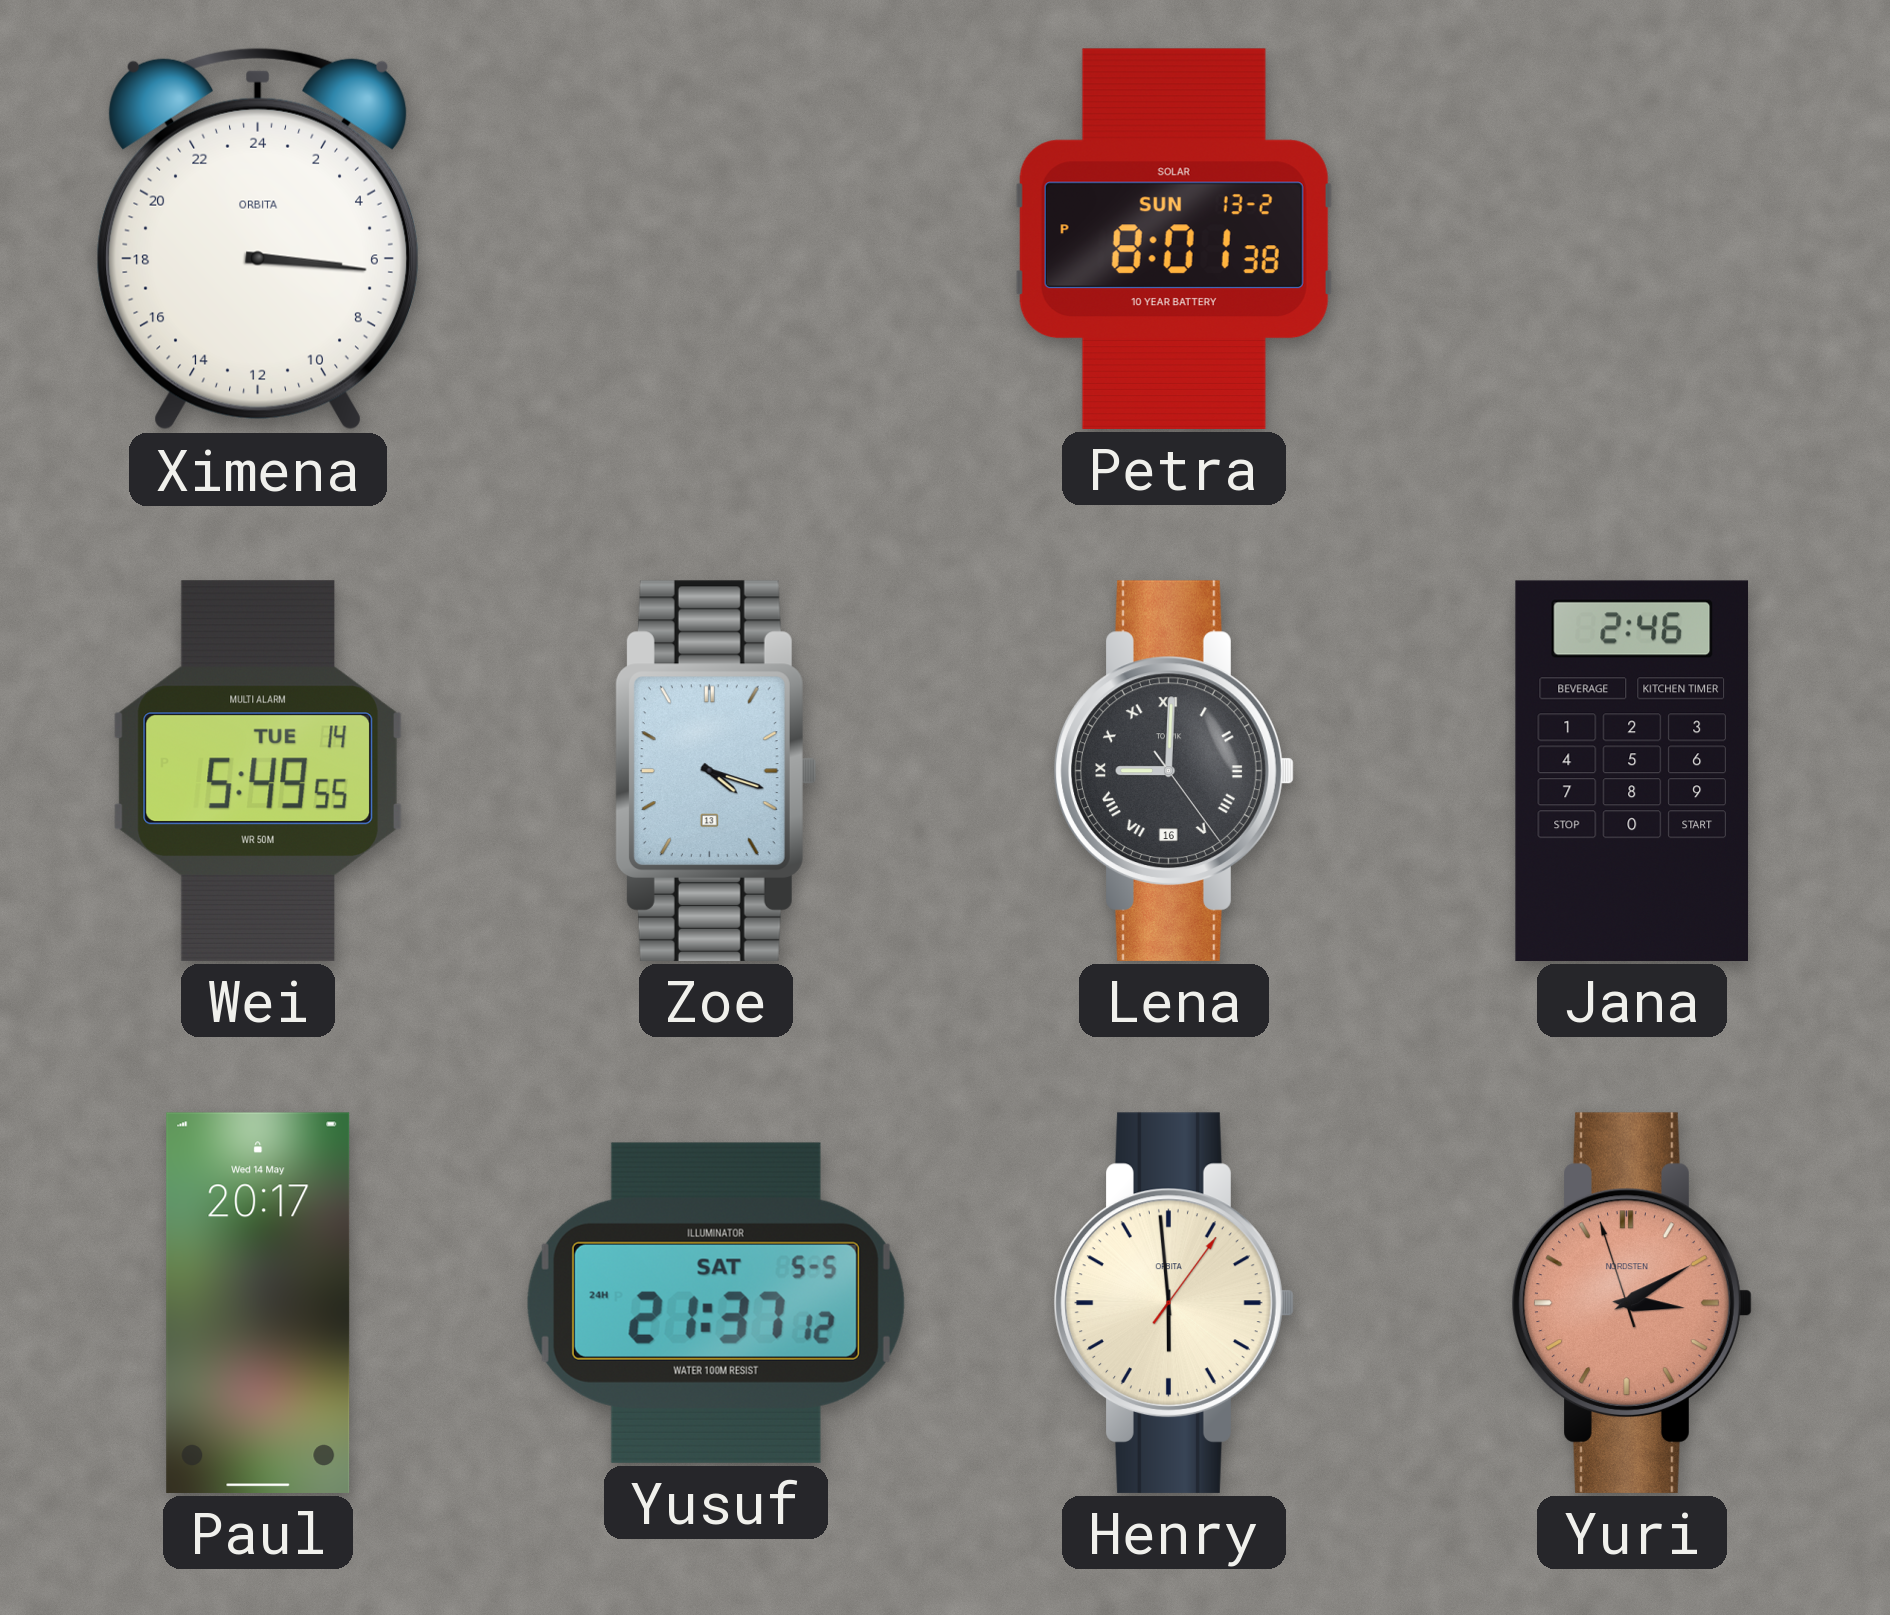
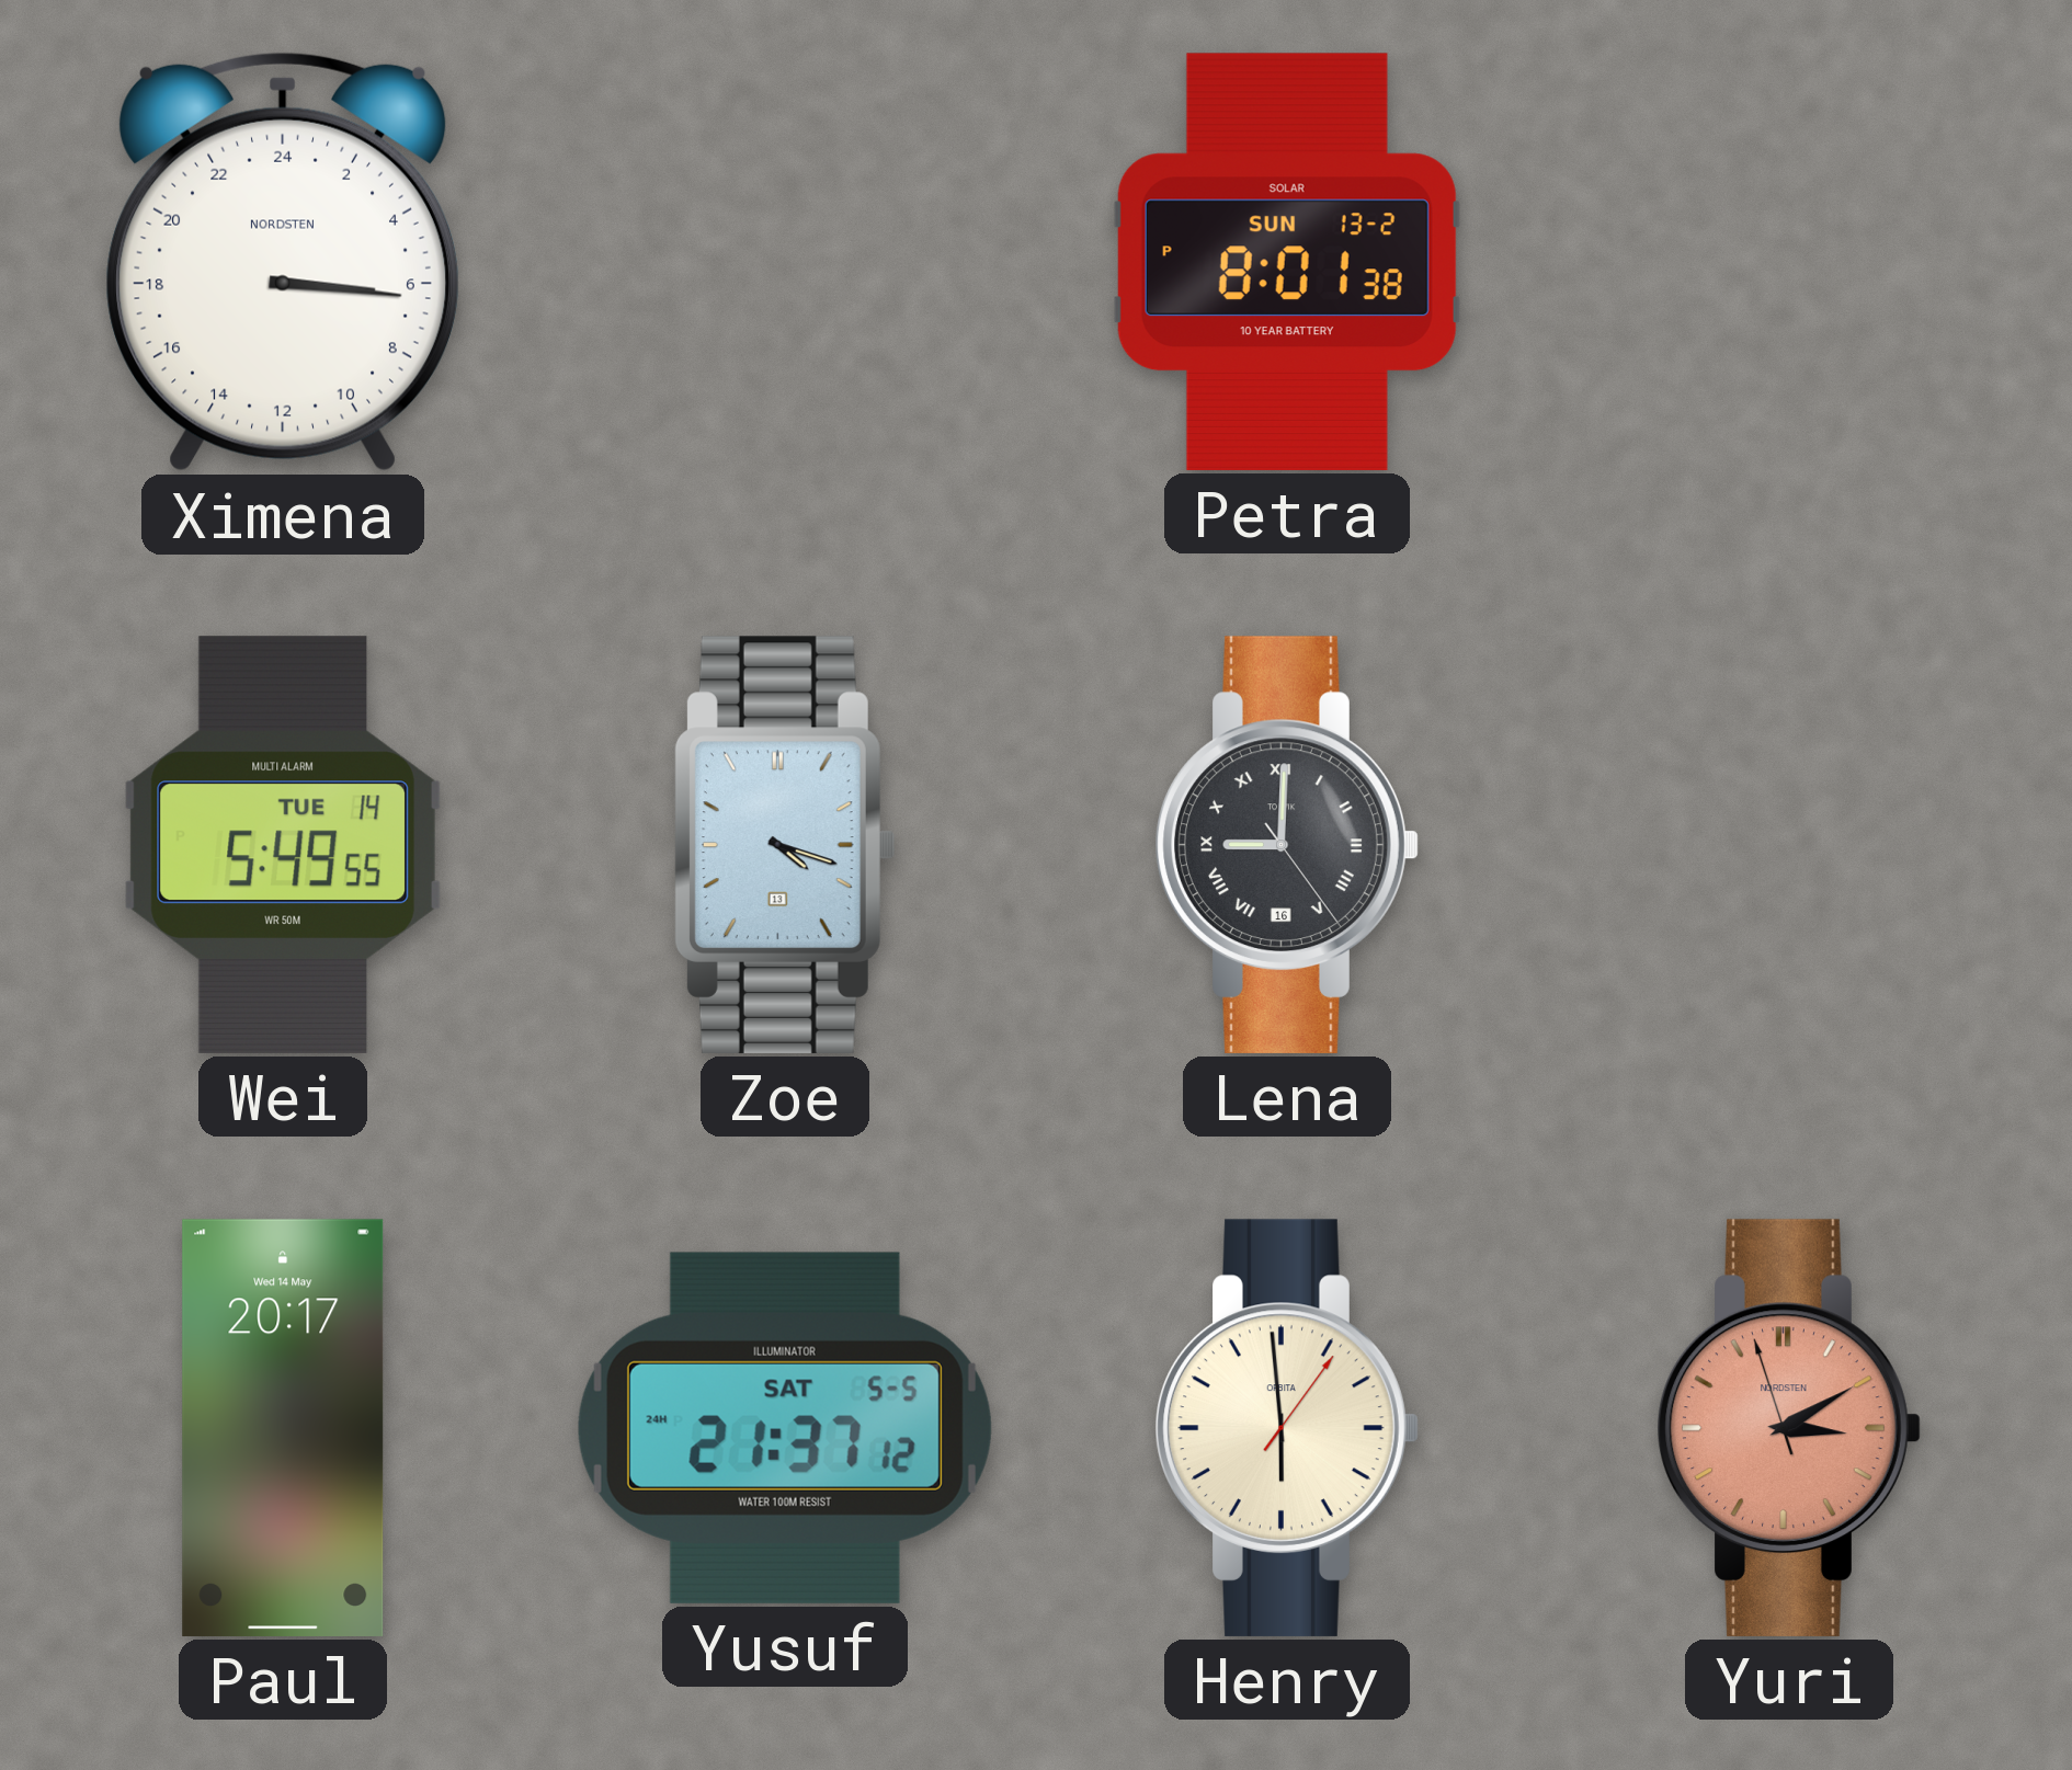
Ximena brand: ORBITA -> NORDSTEN
Jana: 2:46 -> none
